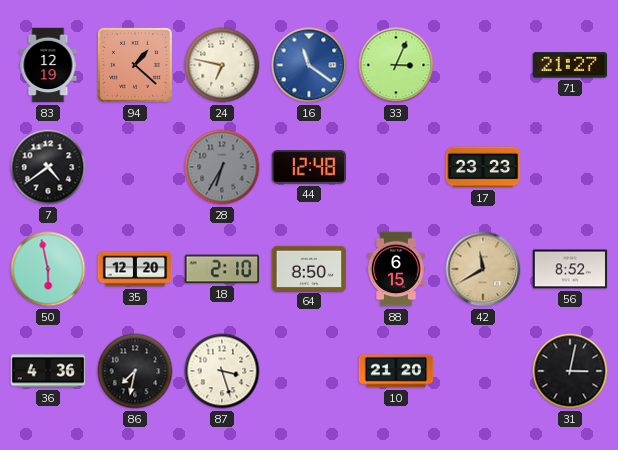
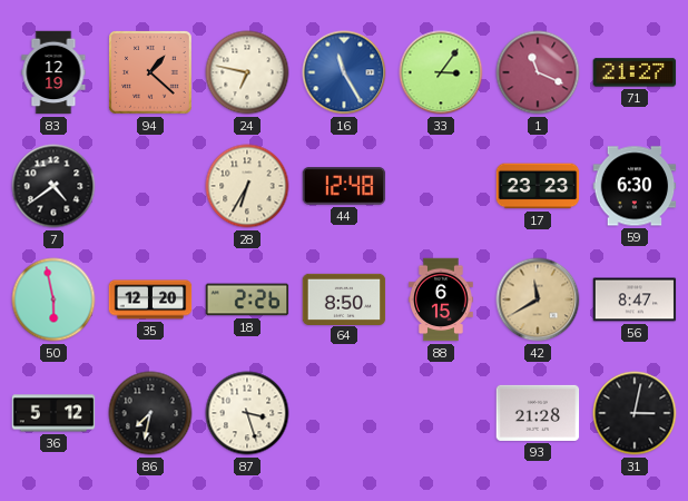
16: 11:21 -> 11:25
33: 3:04 -> 3:06
1: none -> 11:19
28 dial: grey -> cream
59: none -> 6:30
18: 2:10 -> 2:26
56: 8:52 -> 8:47
36: 4:36 -> 5:12
10: 21:20 -> none
93: none -> 21:28
